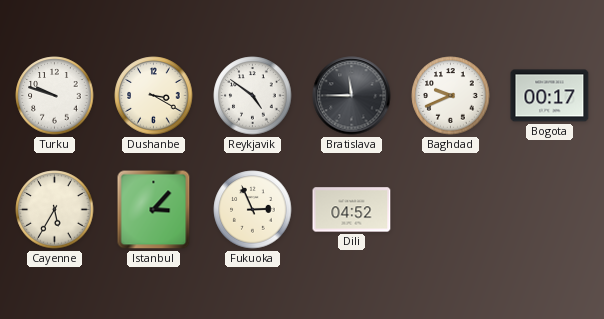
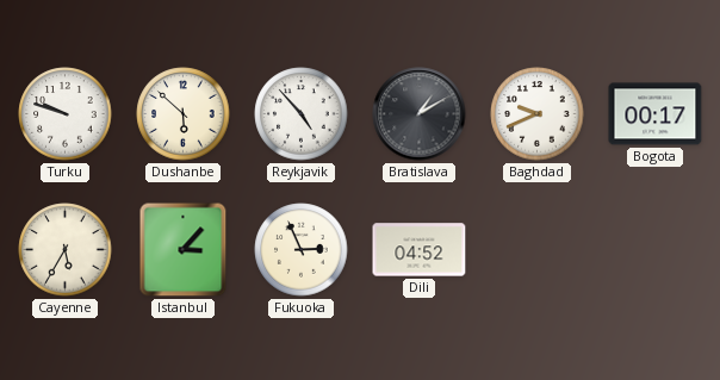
Dushanbe: 3:20 -> 5:52
Reykjavik: 4:51 -> 4:53
Bratislava: 11:45 -> 1:10
